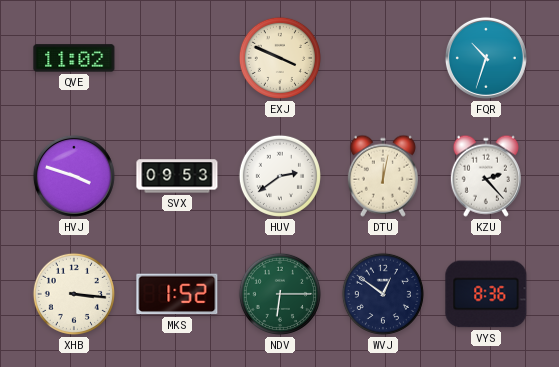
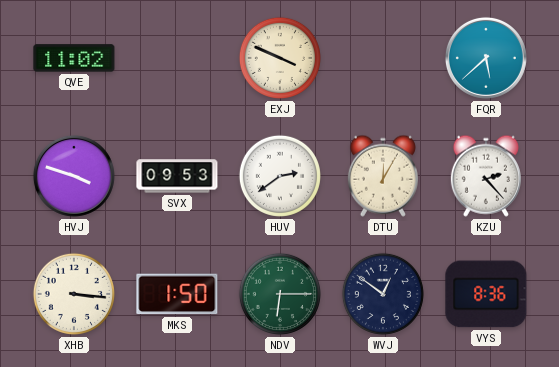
FQR: 10:33 -> 5:38
DTU: 12:02 -> 12:05
MKS: 1:52 -> 1:50
